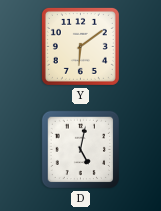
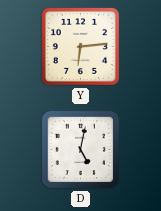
Y: 6:09 -> 6:14
